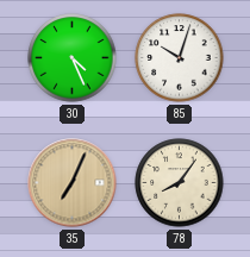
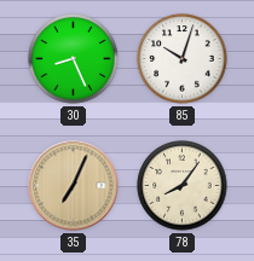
30: 4:26 -> 8:26
